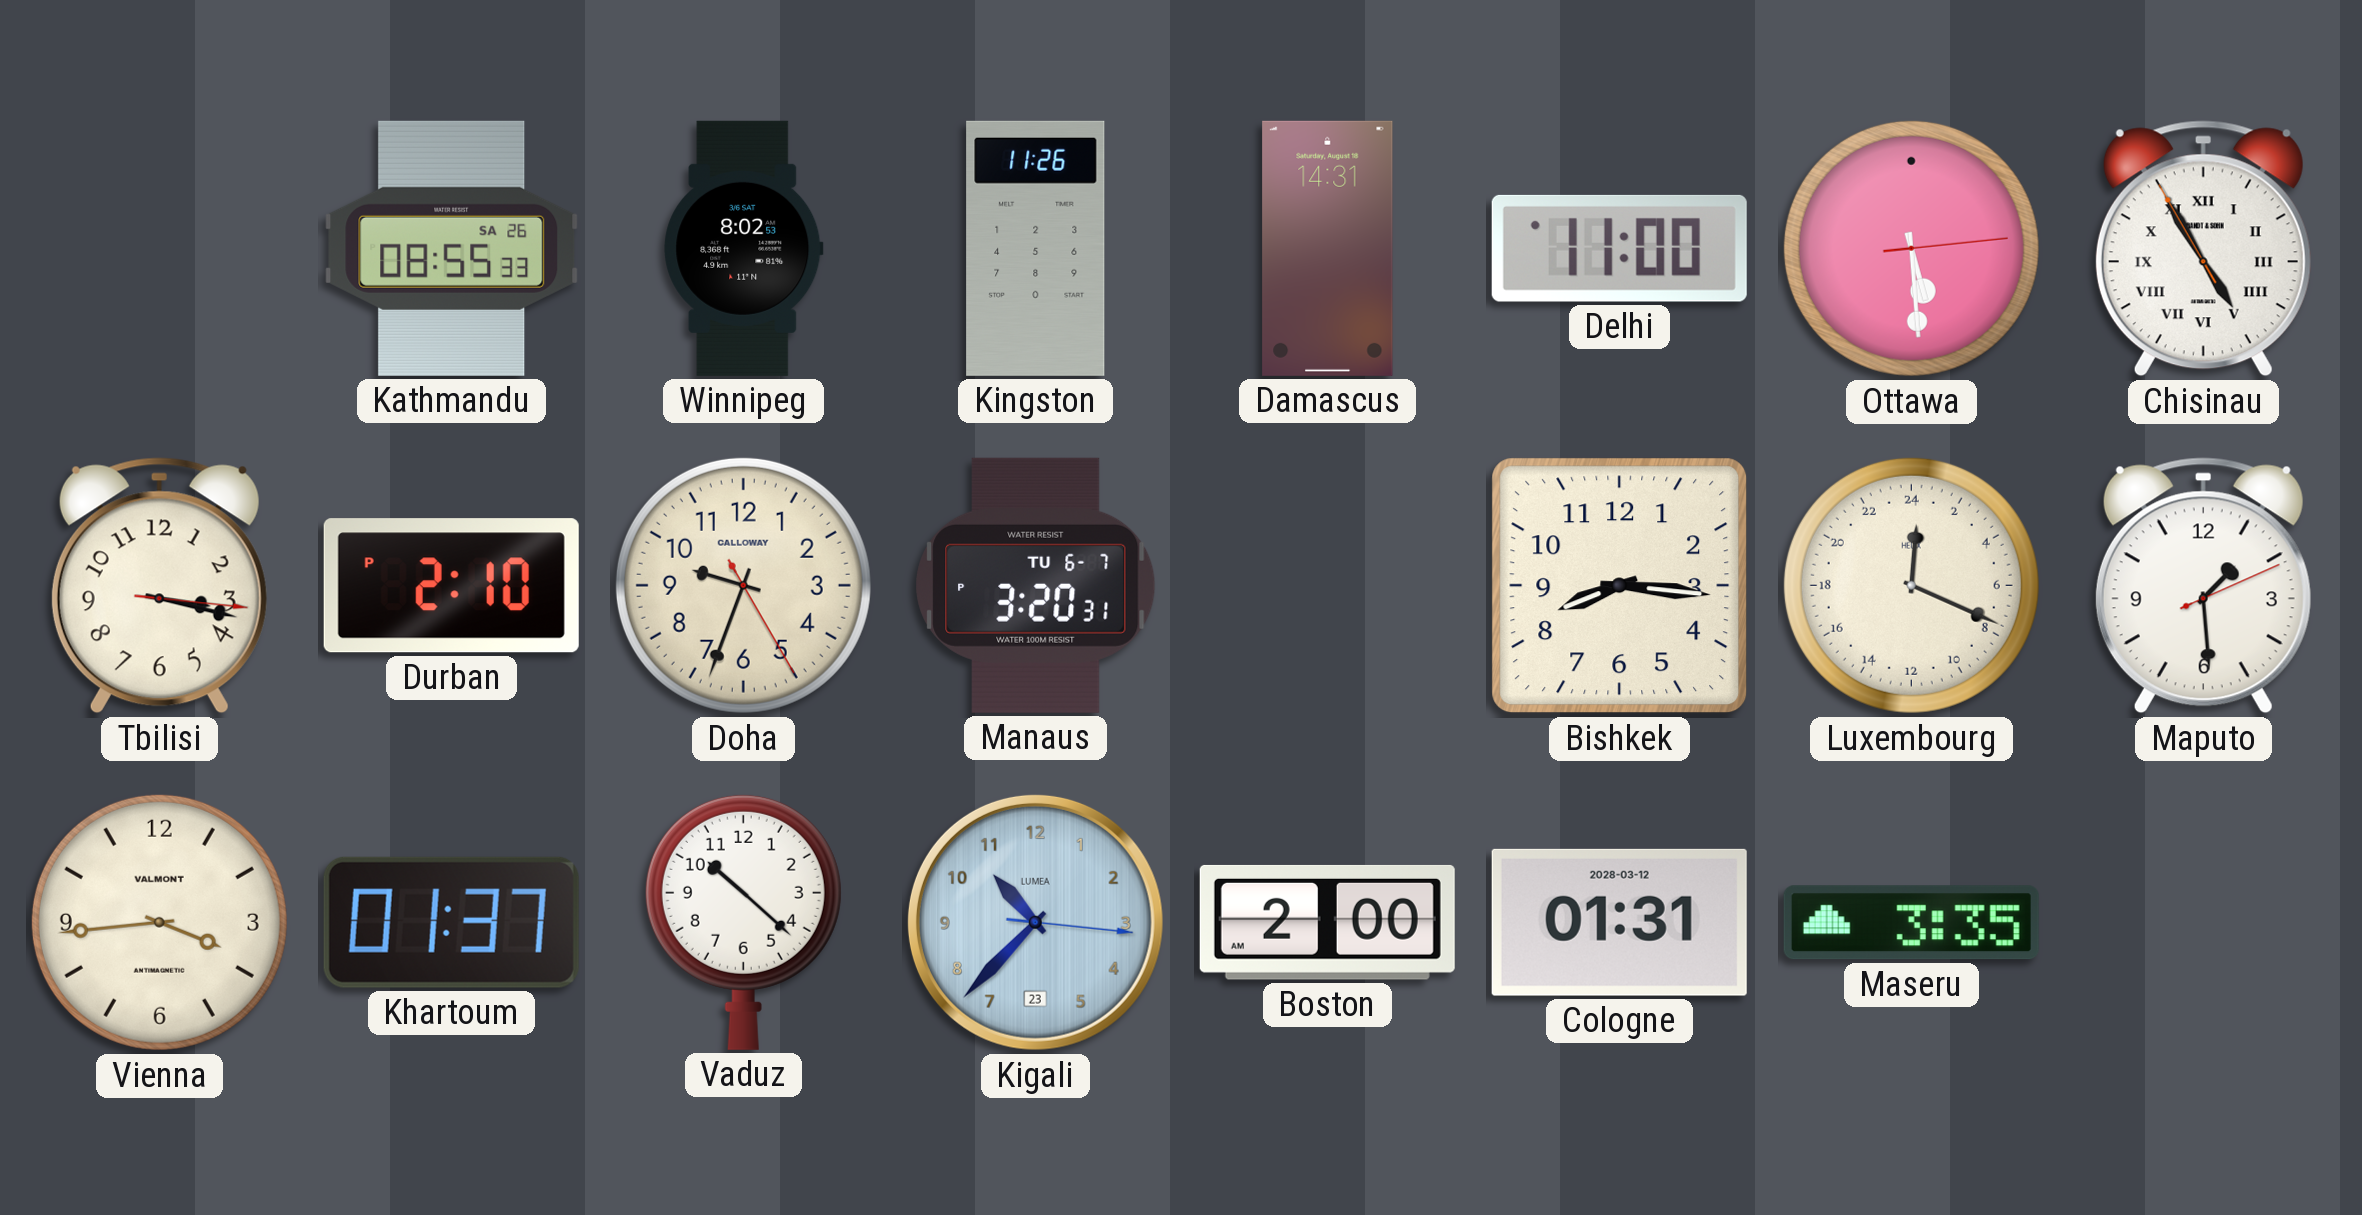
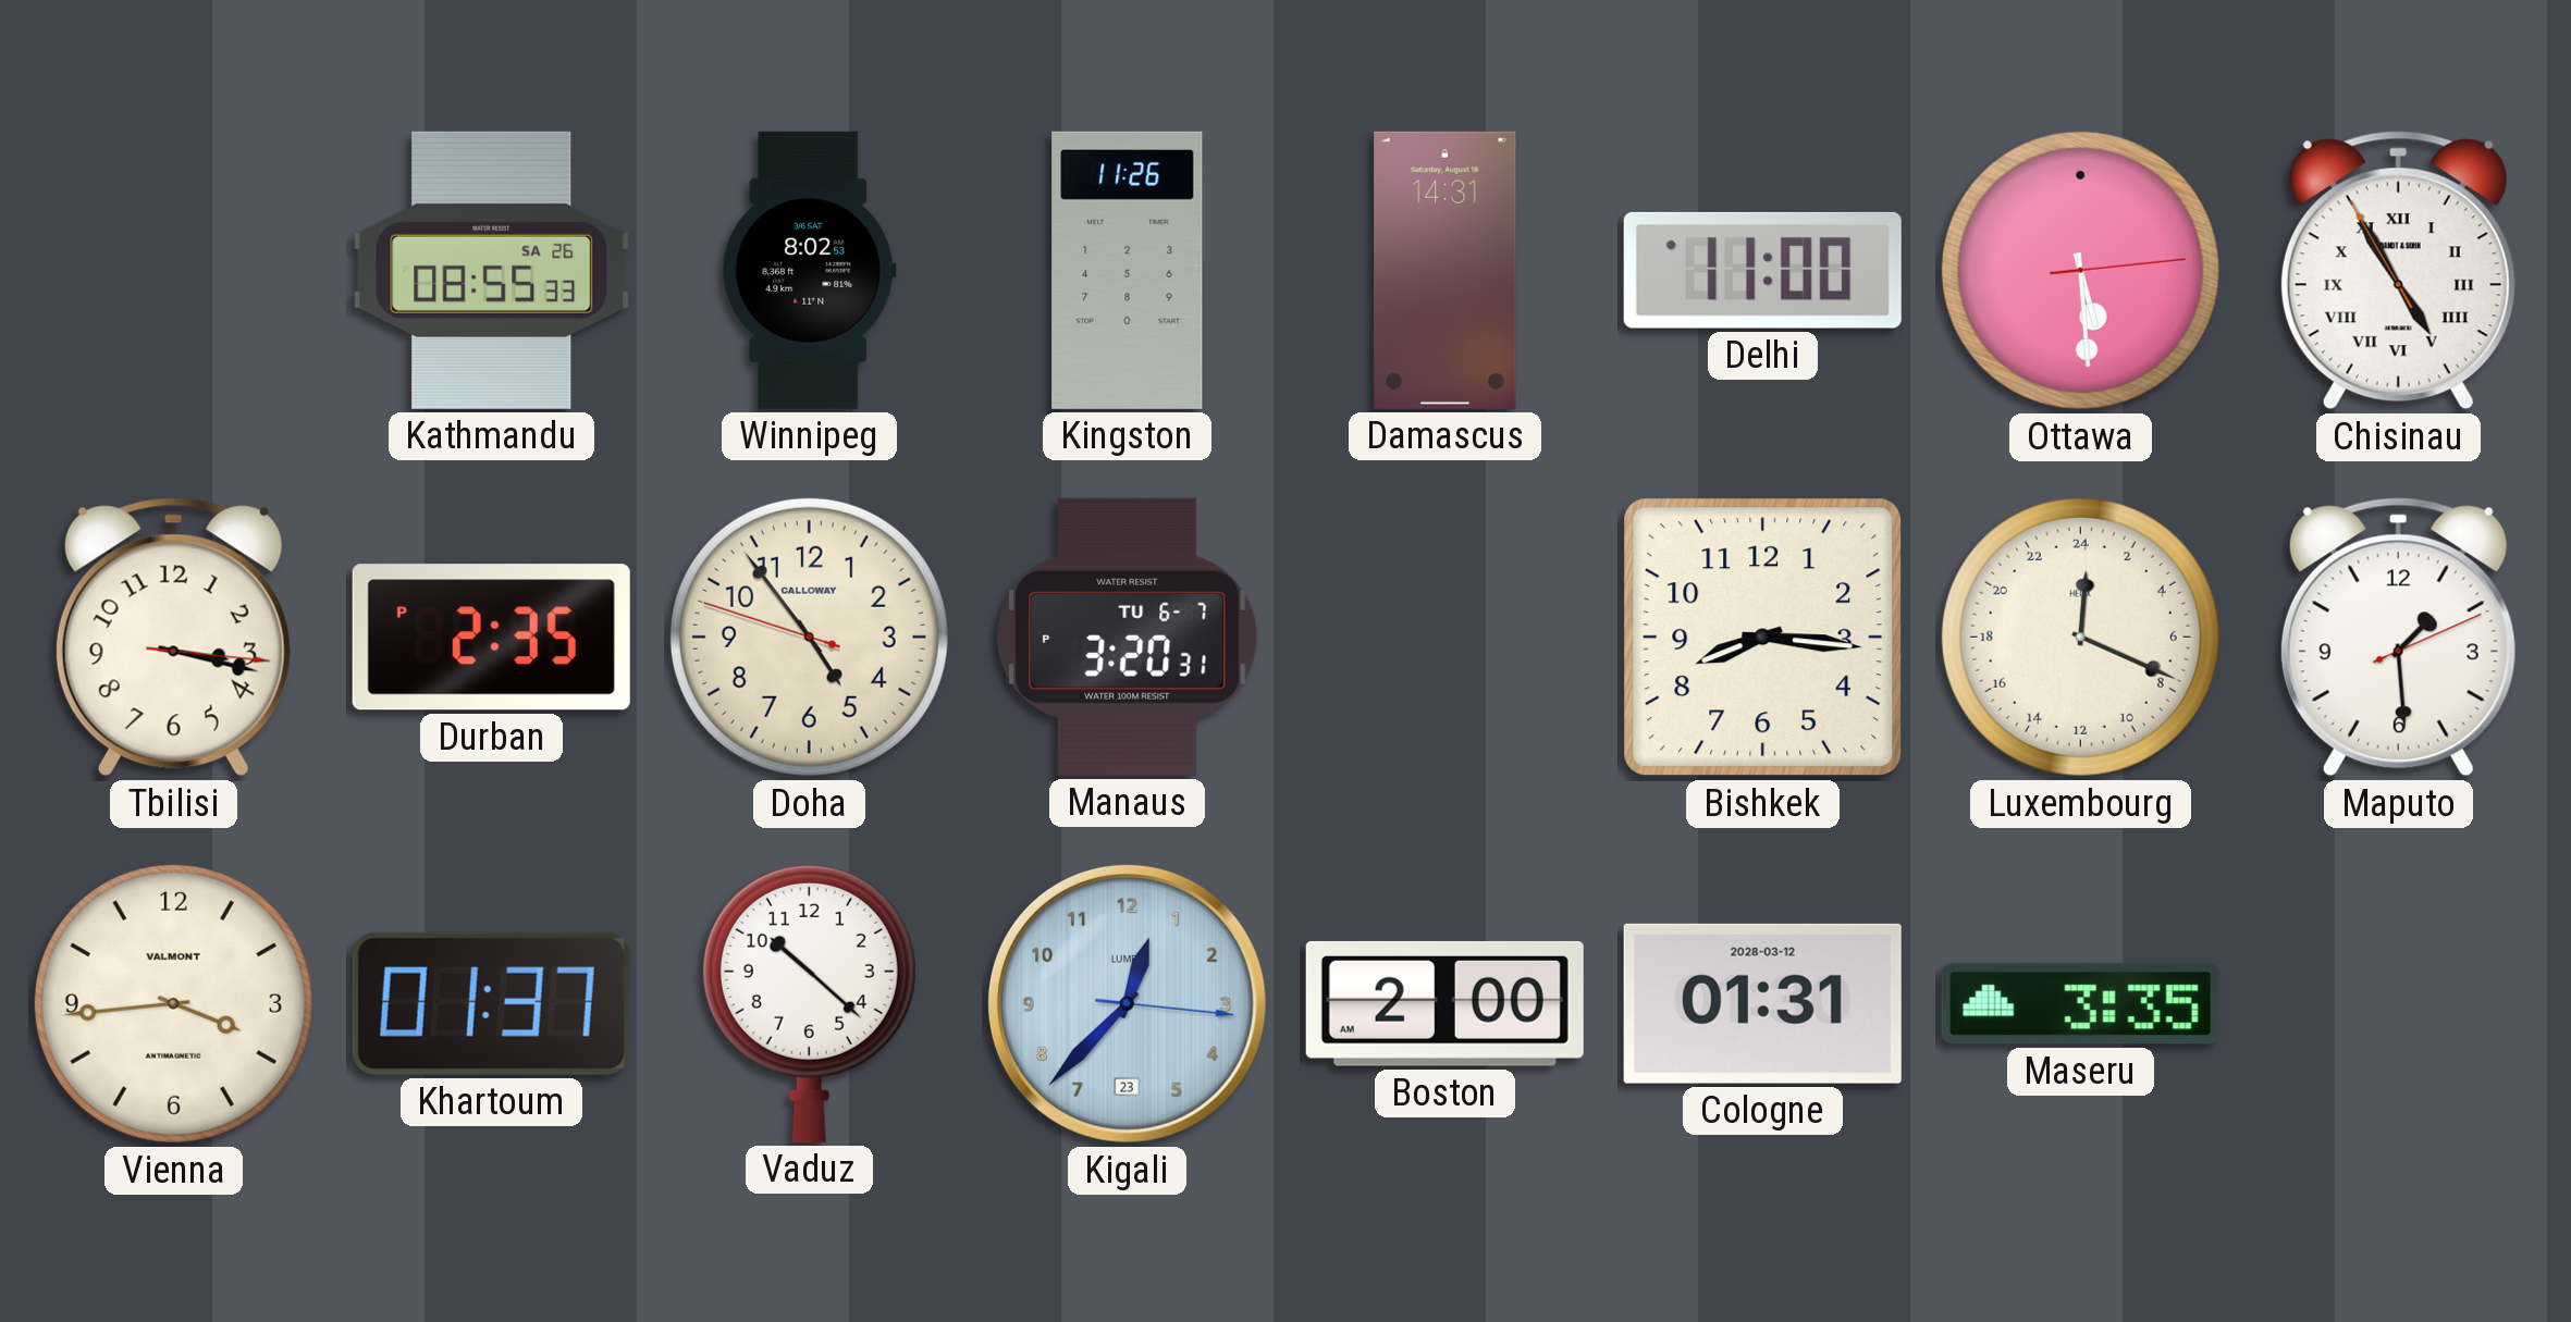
Durban: 2:10 -> 2:35
Doha: 9:33 -> 4:53
Kigali: 10:37 -> 12:37
